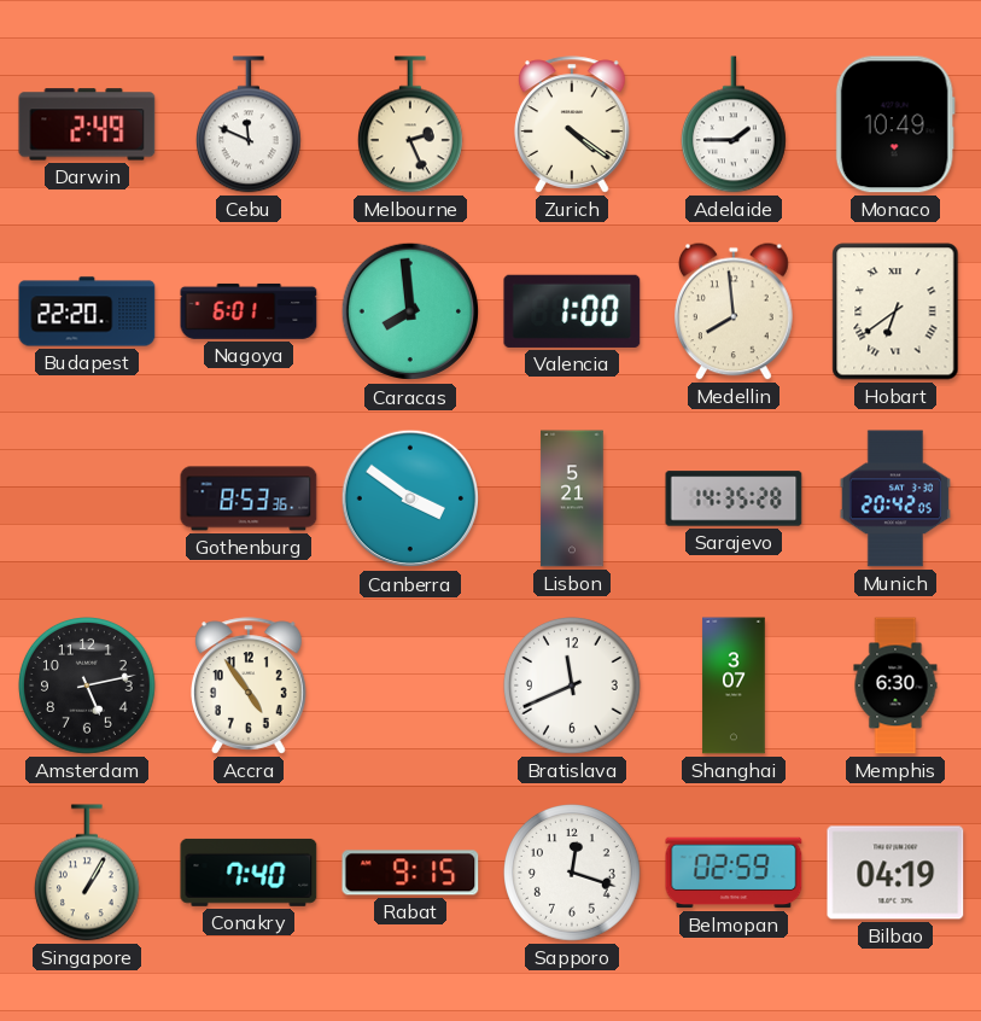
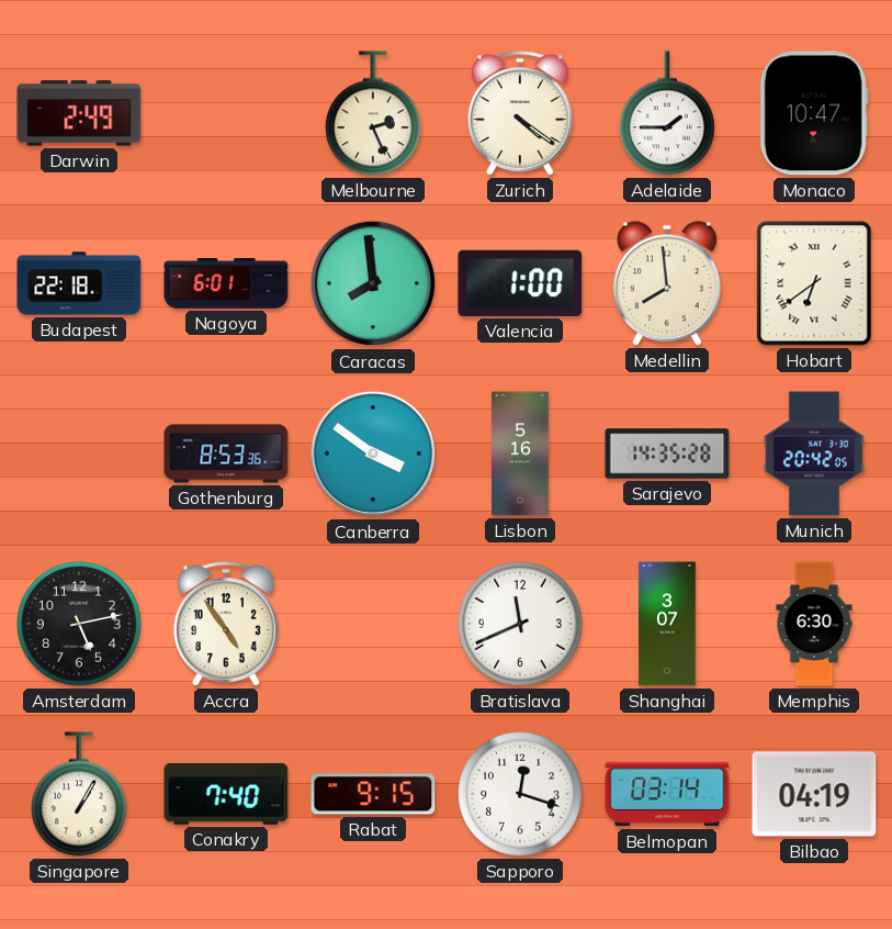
Cebu: 11:49 -> none
Monaco: 10:49 -> 10:47
Budapest: 22:20 -> 22:18
Lisbon: 5:21 -> 5:16
Belmopan: 02:59 -> 03:14
